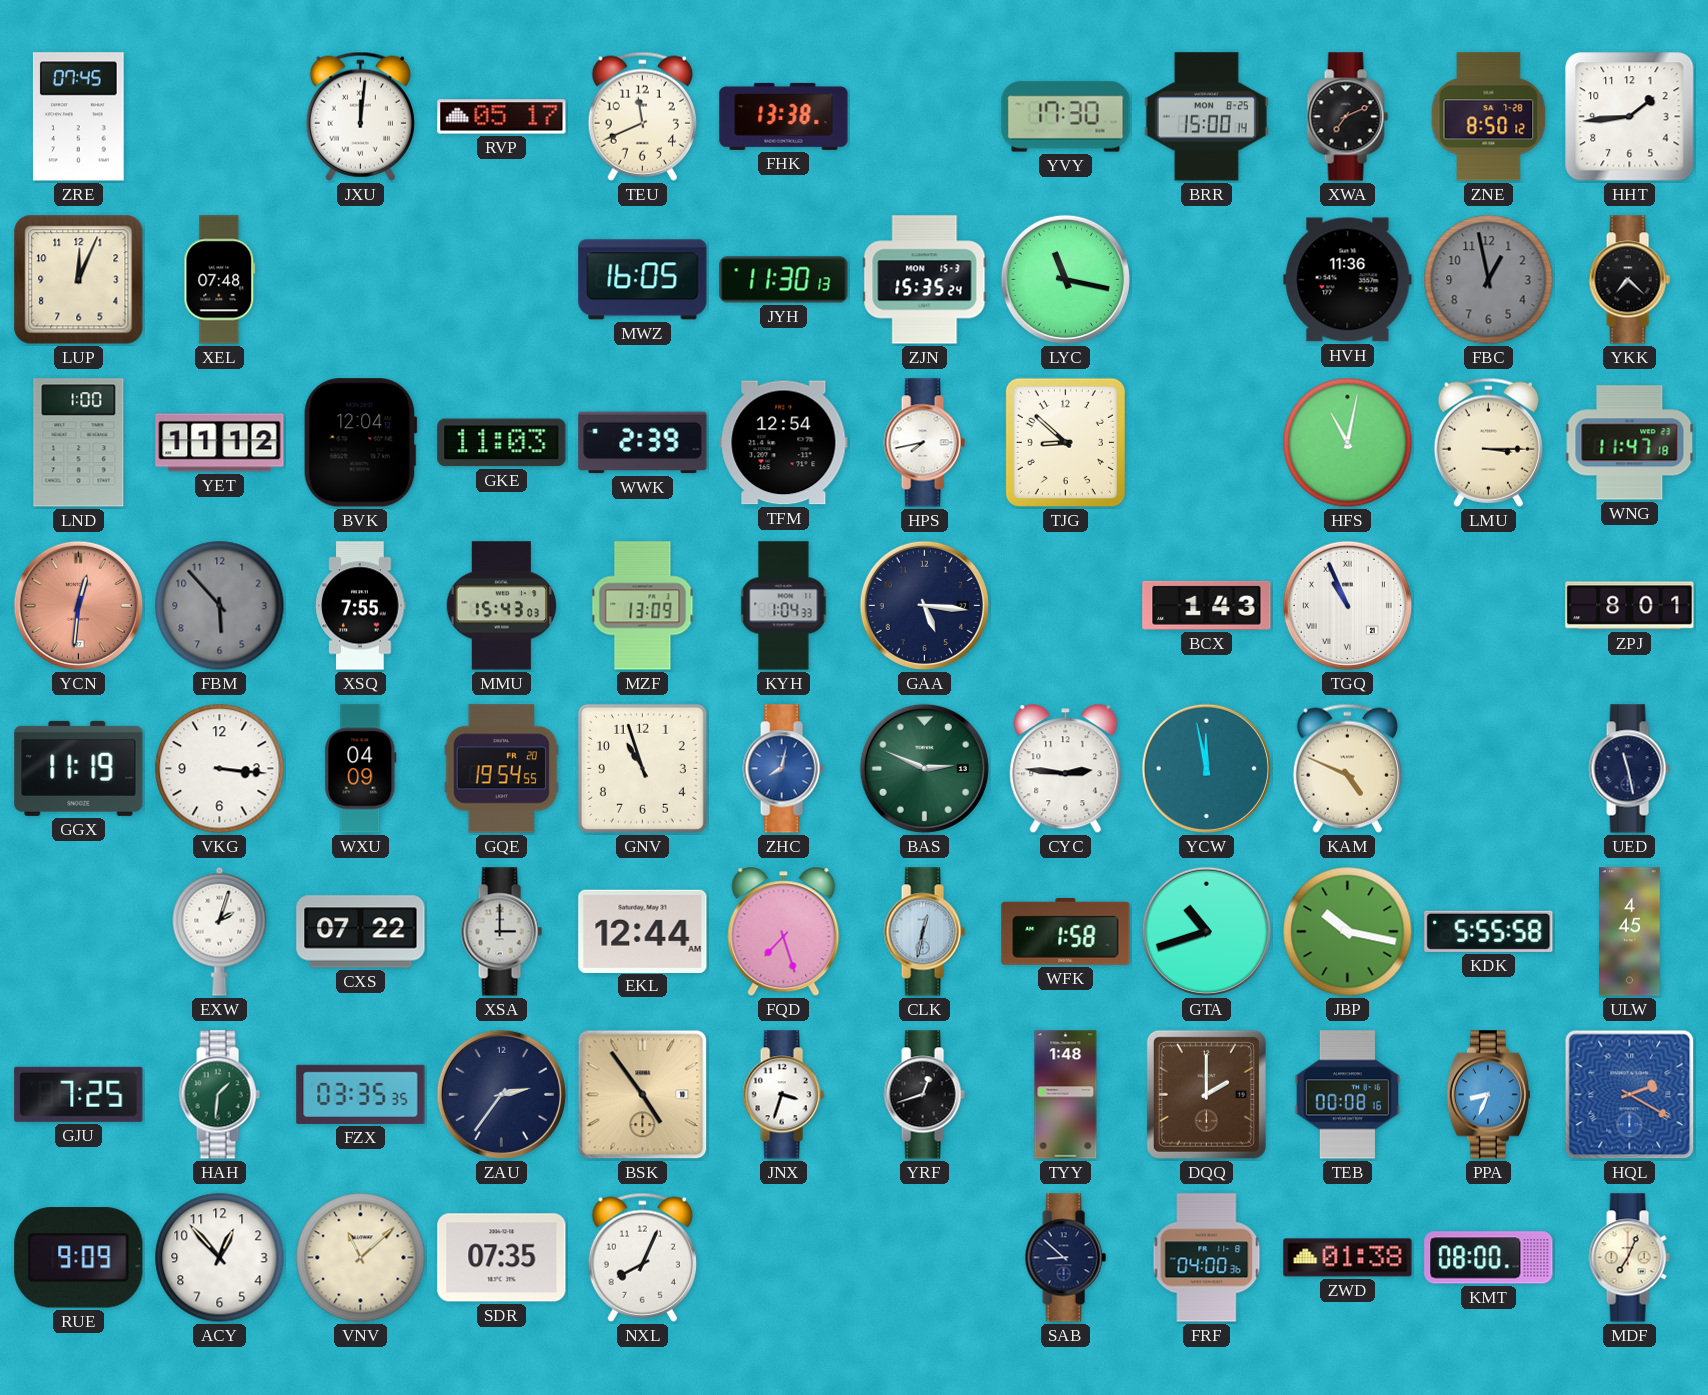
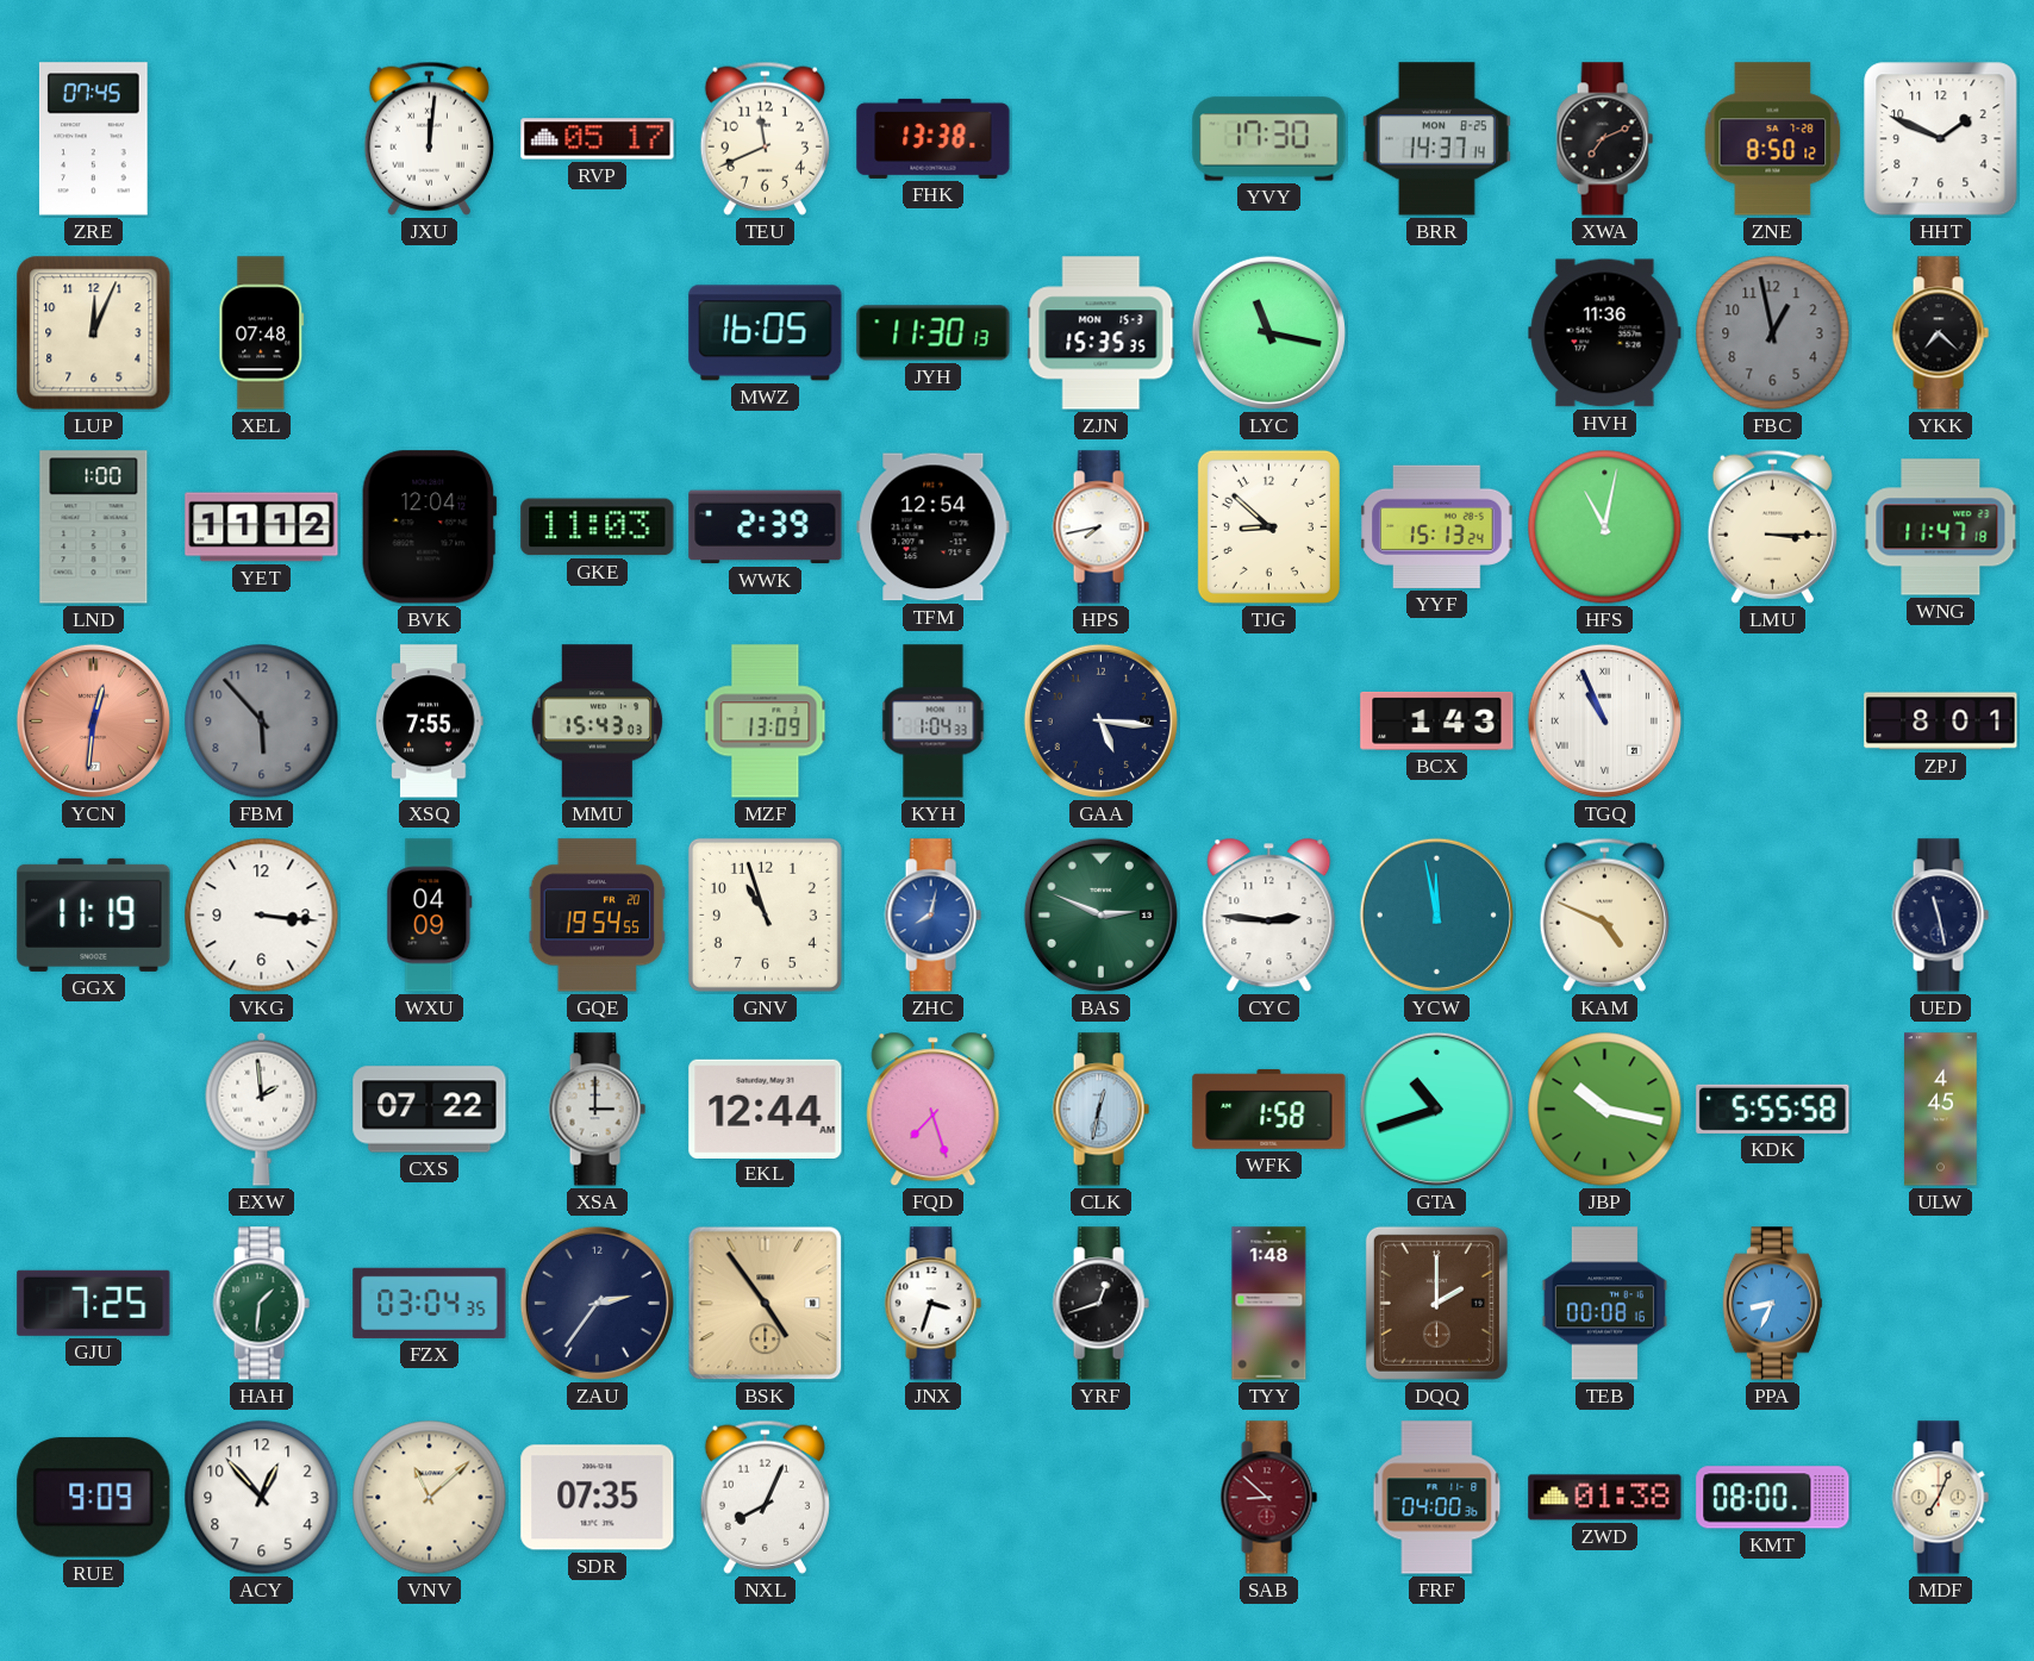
BRR: 15:00 -> 14:37
HHT: 1:44 -> 1:49
ZJN: 15:35:24 -> 15:35:35
YYF: none -> 15:13
EXW: 2:03 -> 1:59
FZX: 03:35 -> 03:04
HQL: 2:20 -> none
SAB dial: navy -> burgundy
